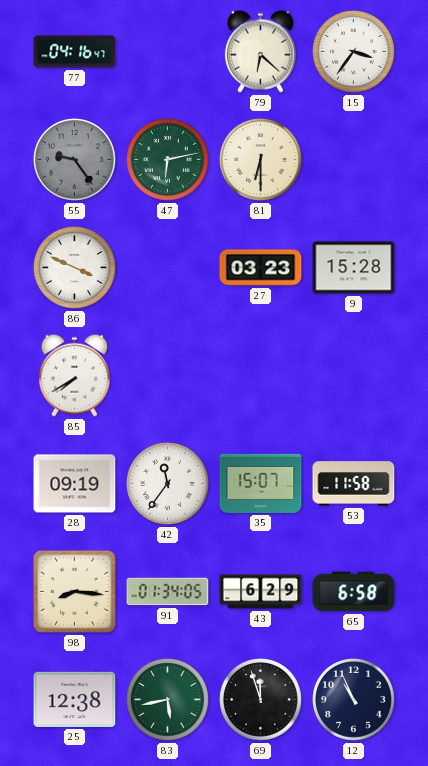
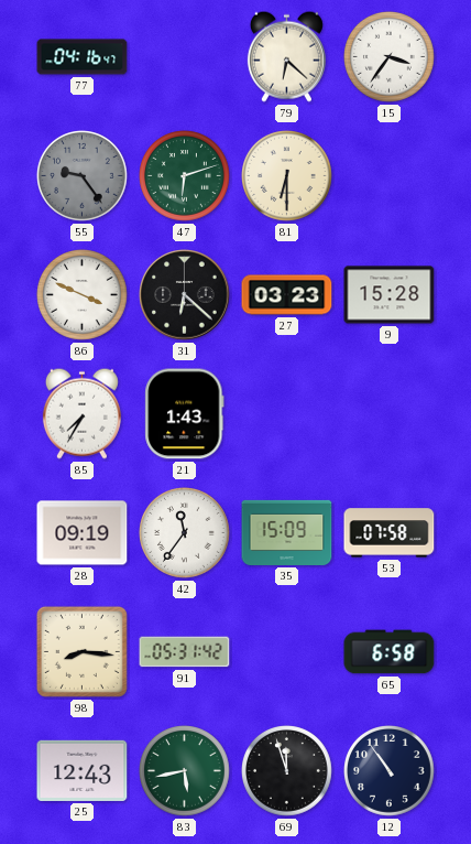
47: 6:13 -> 6:12
31: none -> 6:22
85: 7:40 -> 7:35
21: none -> 1:43
35: 15:07 -> 15:09
53: 11:58 -> 07:58
91: 01:34 -> 05:31
43: 6:29 -> none
25: 12:38 -> 12:43
12: 10:56 -> 10:54
